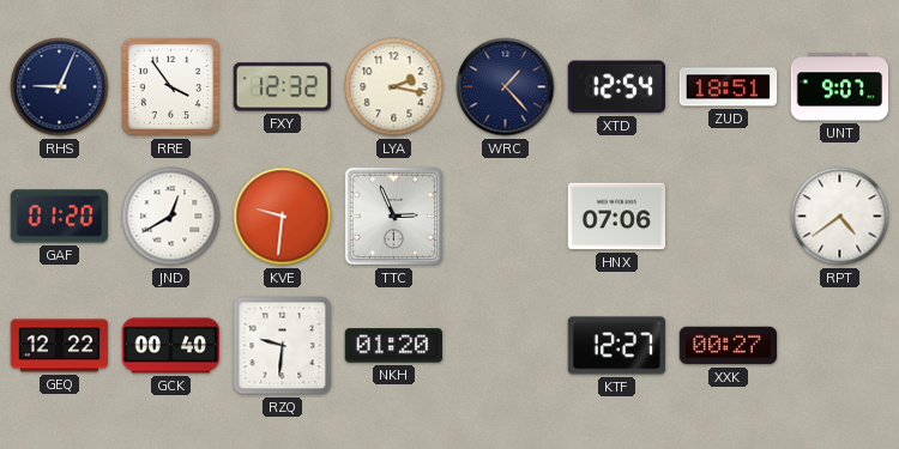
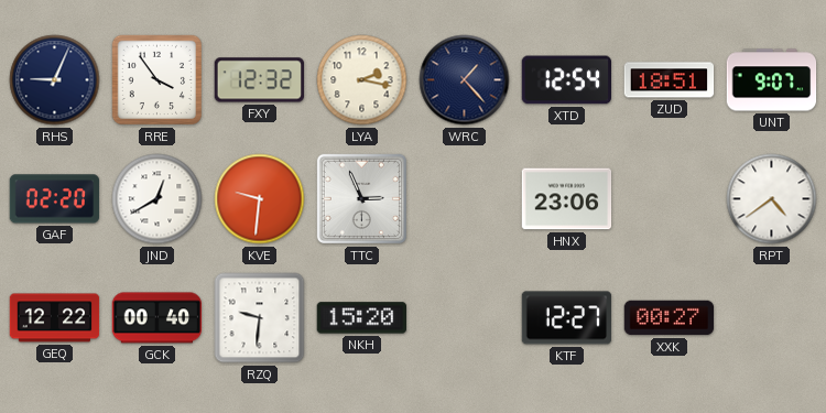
GAF: 01:20 -> 02:20
HNX: 07:06 -> 23:06
NKH: 01:20 -> 15:20
